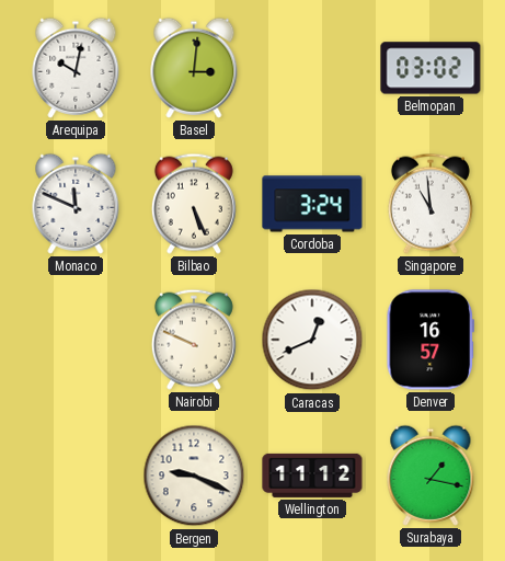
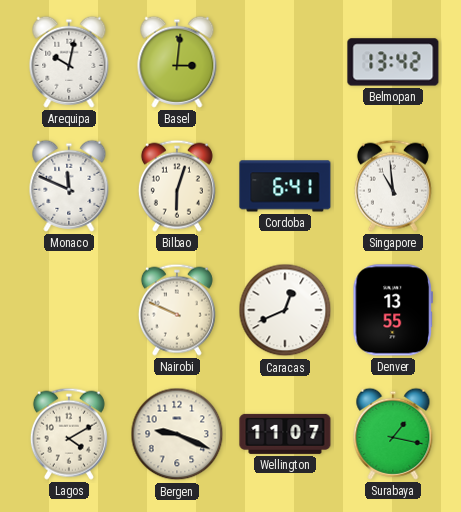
Belmopan: 03:02 -> 13:42
Bilbao: 5:26 -> 6:03
Cordoba: 3:24 -> 6:41
Denver: 16:57 -> 13:55
Lagos: none -> 4:10
Wellington: 11:12 -> 11:07
